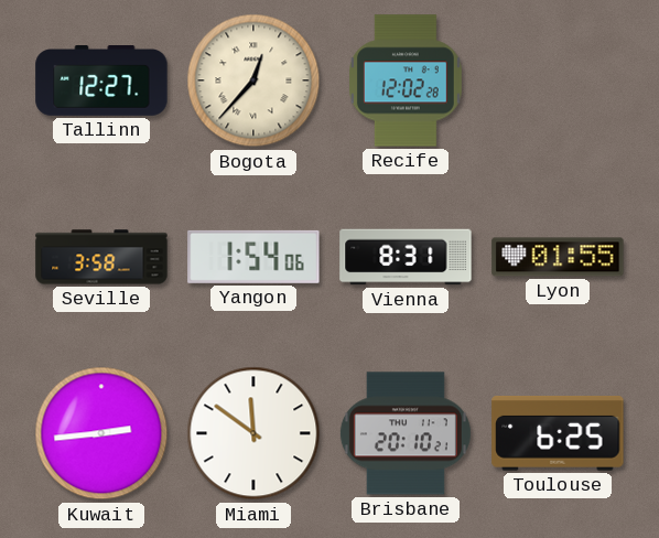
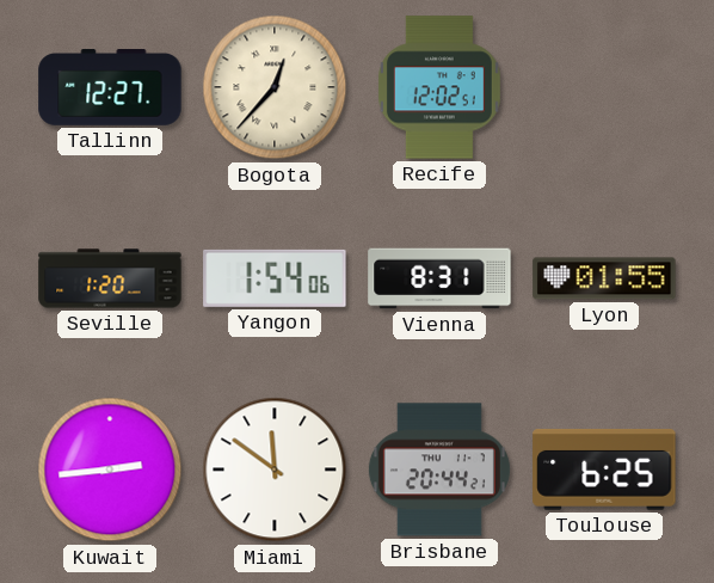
Recife: 12:02:28 -> 12:02:51
Seville: 3:58 -> 1:20
Brisbane: 20:10 -> 20:44
